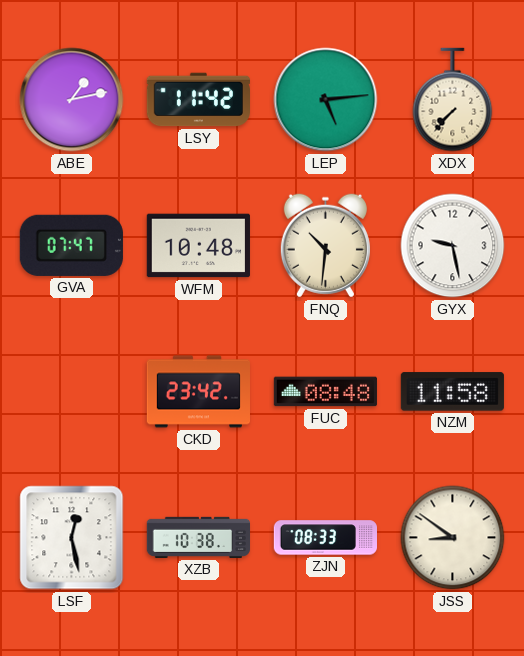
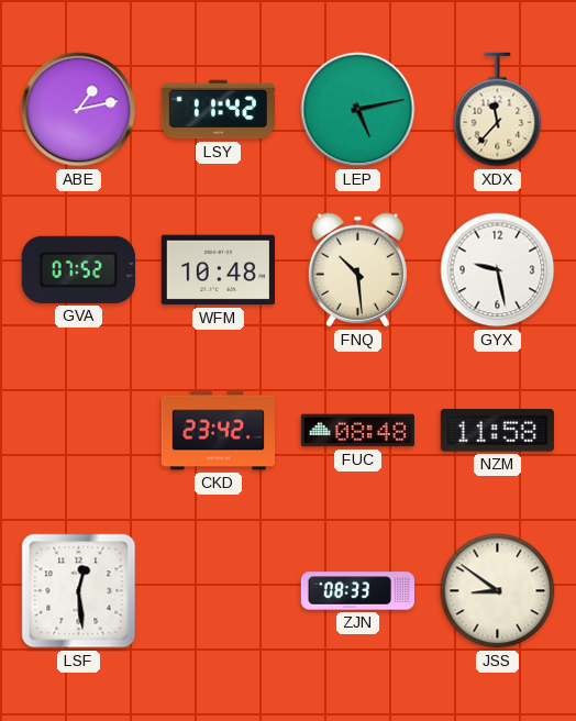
LEP: 5:14 -> 5:13
XDX: 7:37 -> 11:37
GVA: 07:47 -> 07:52
FNQ: 10:31 -> 10:29
LSF: 12:28 -> 12:29
XZB: 10:38 -> none
